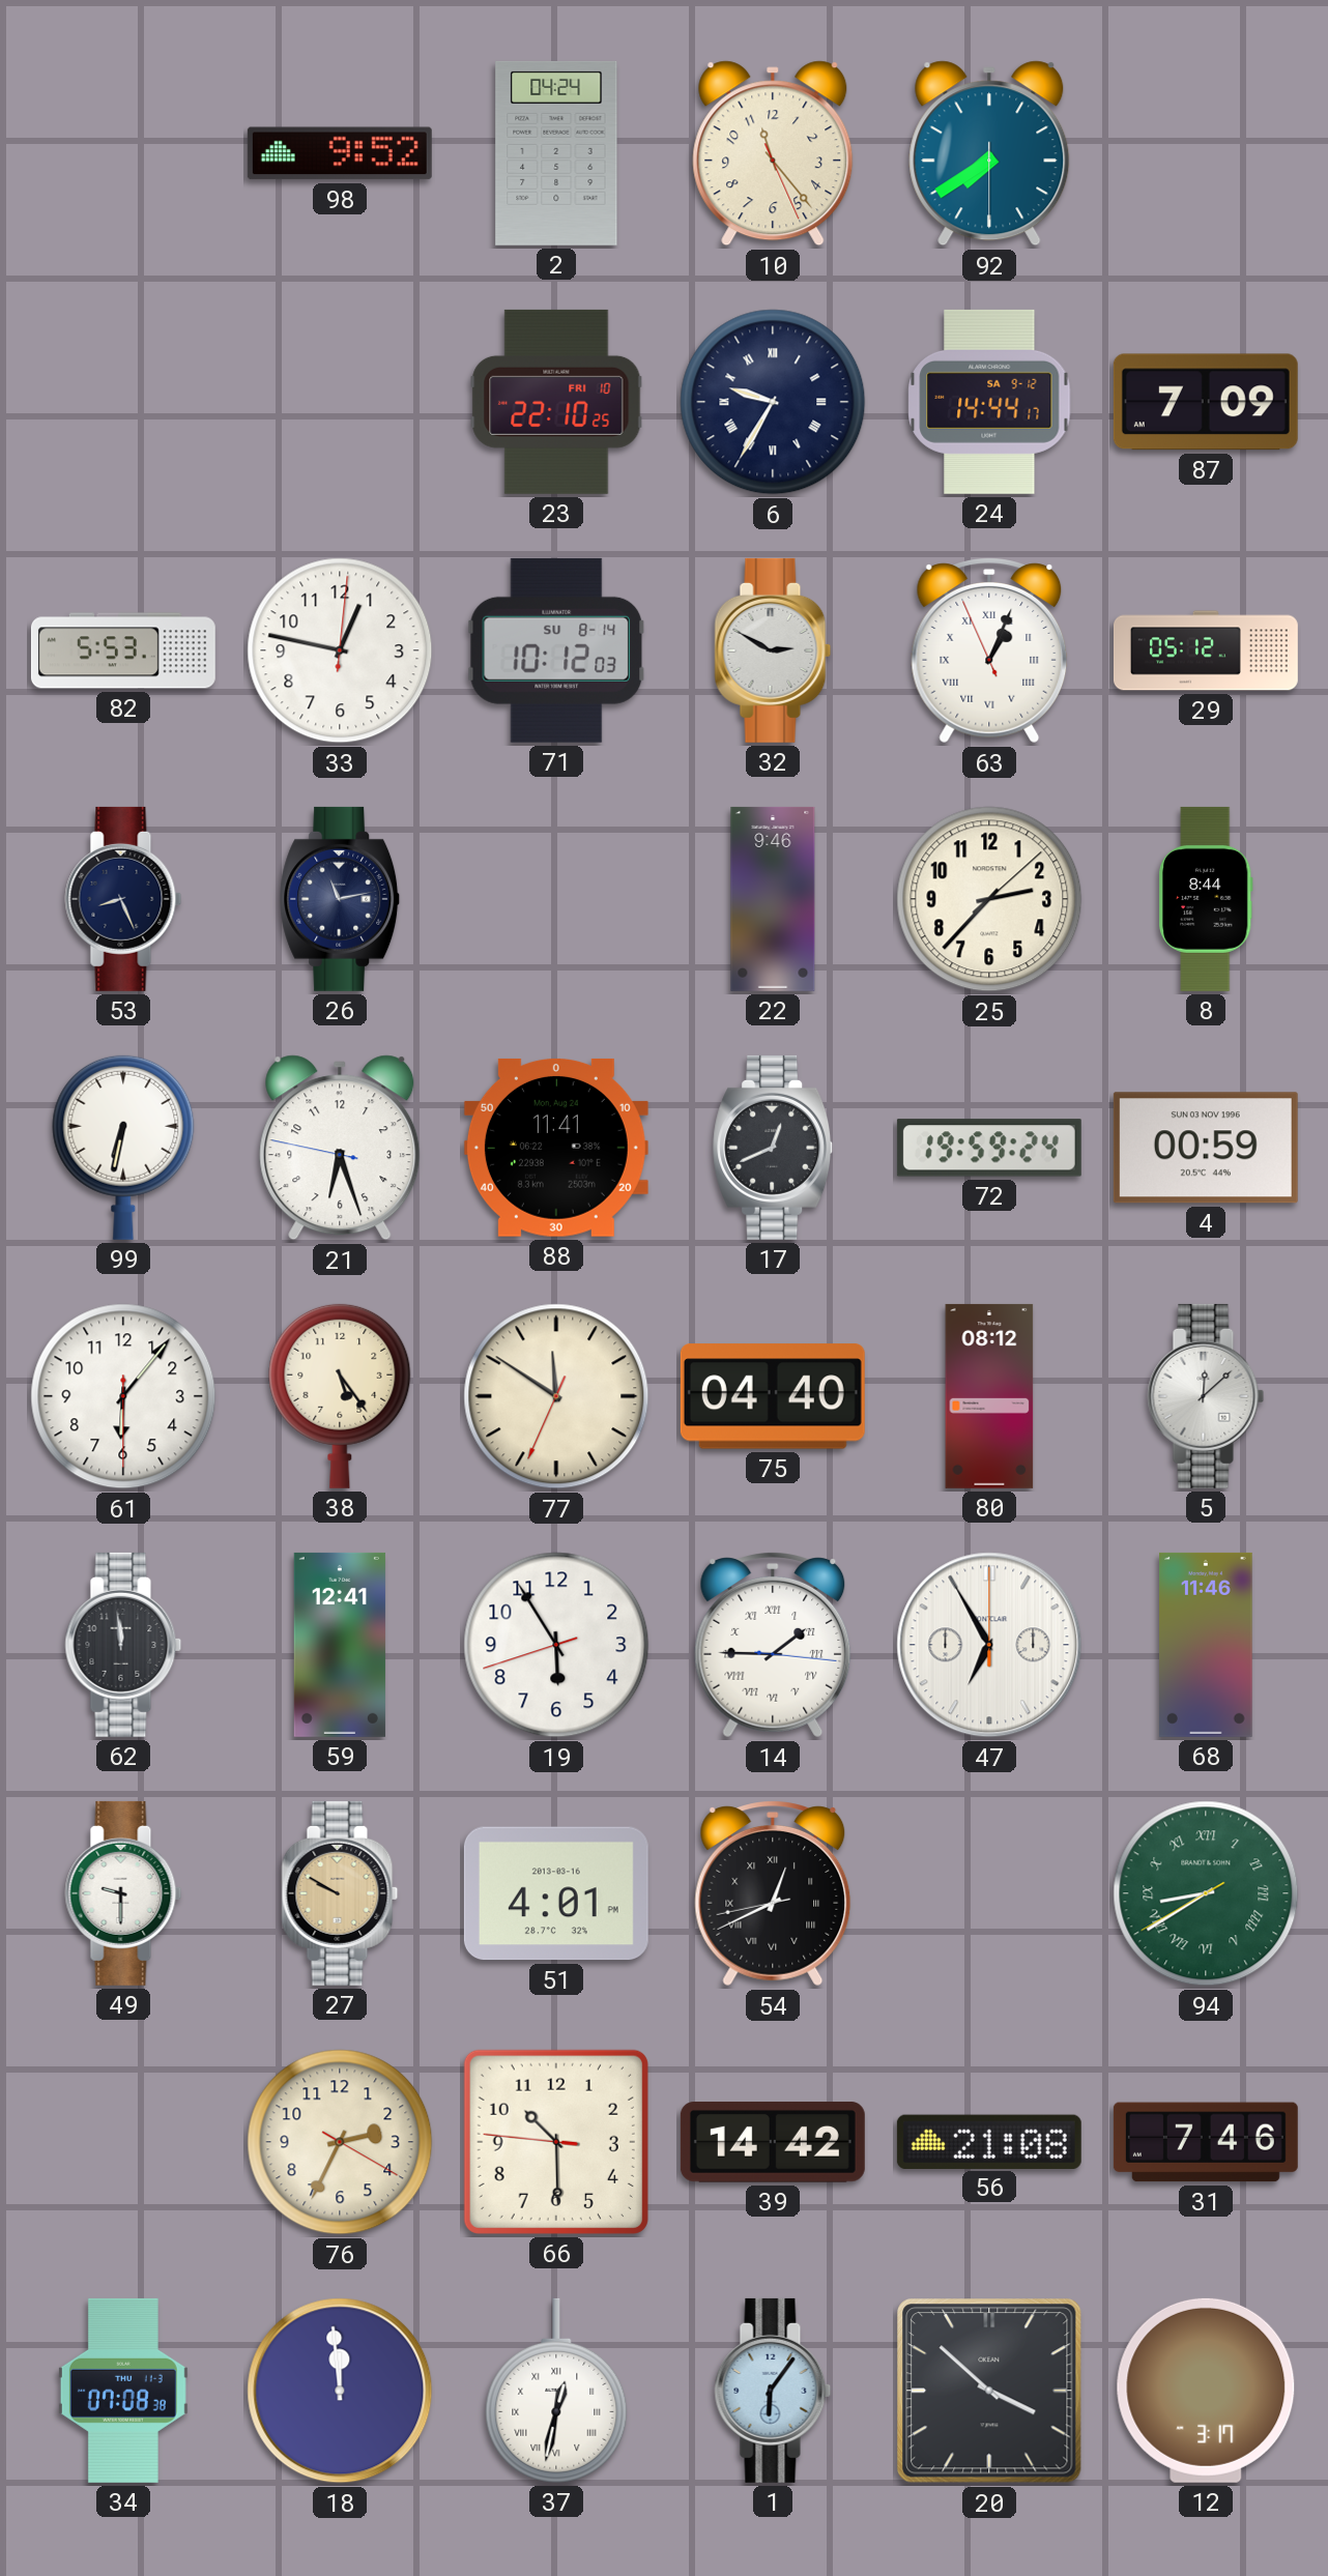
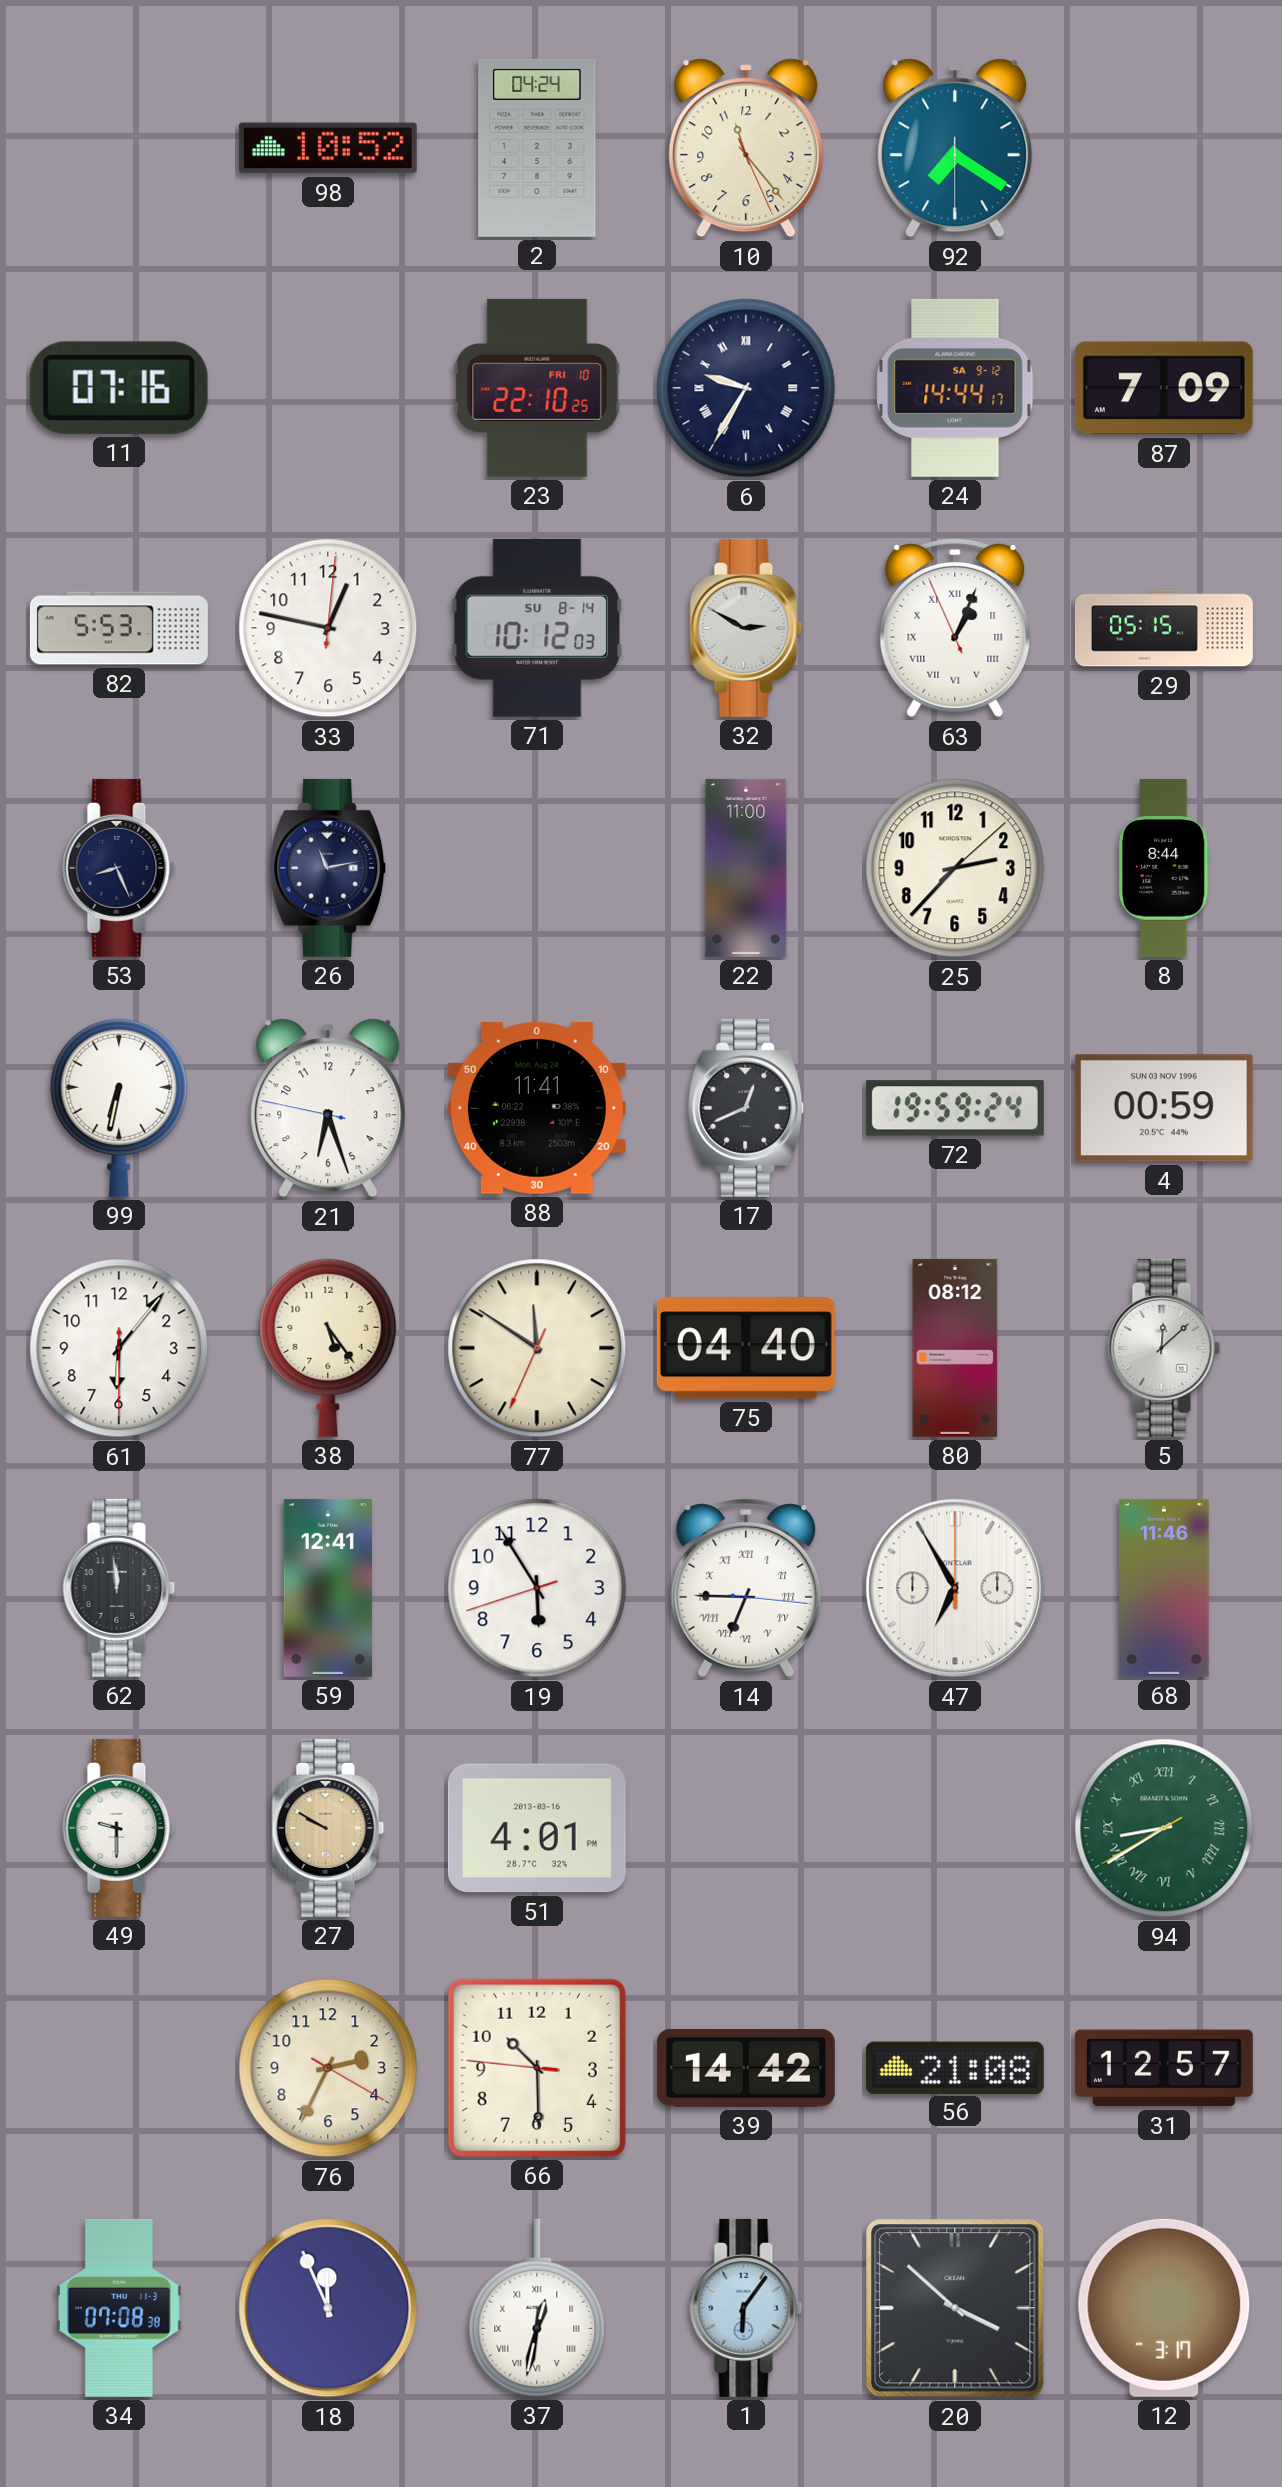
98: 9:52 -> 10:52
92: 7:39 -> 7:20
11: none -> 07:16
29: 05:12 -> 05:15
22: 9:46 -> 11:00
14: 1:45 -> 6:45
54: 12:40 -> none
31: 7:46 -> 12:57
18: 11:59 -> 11:56
